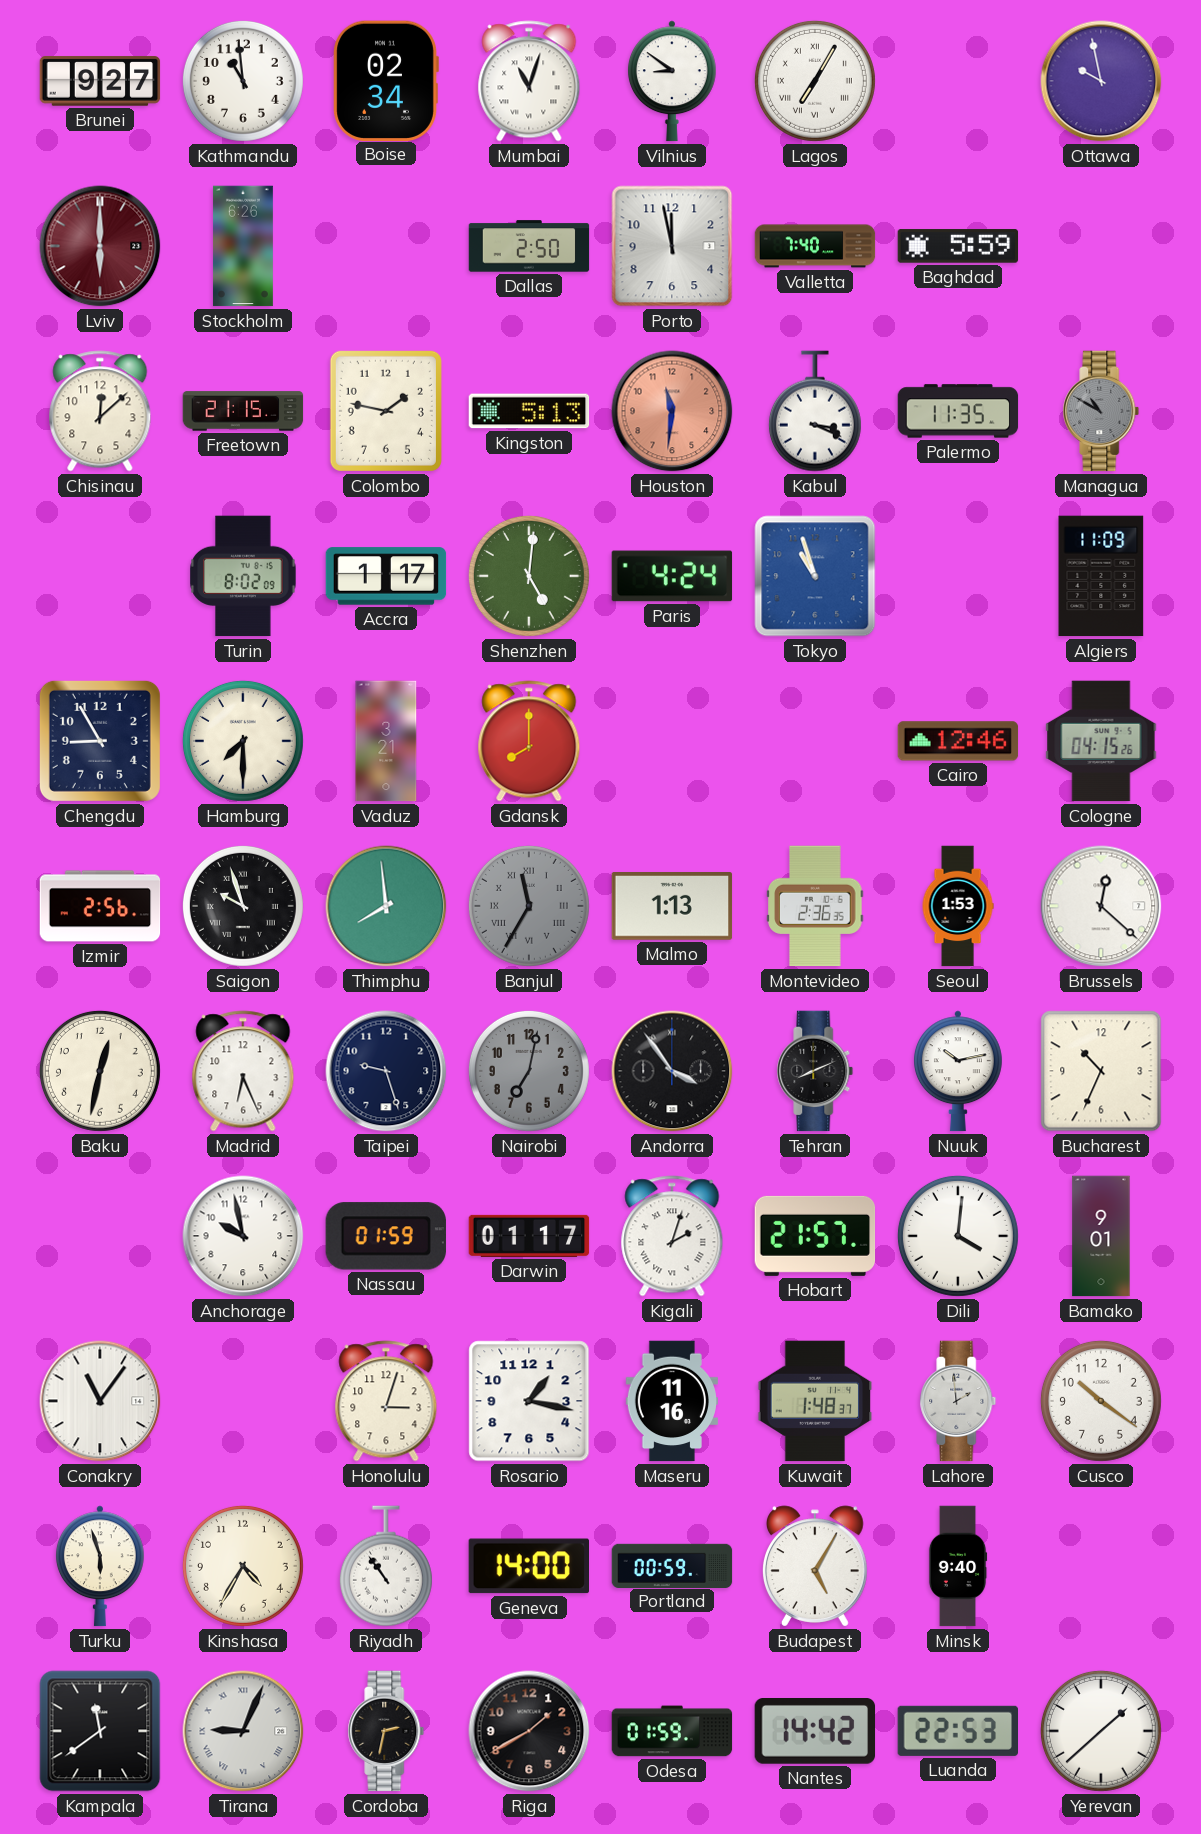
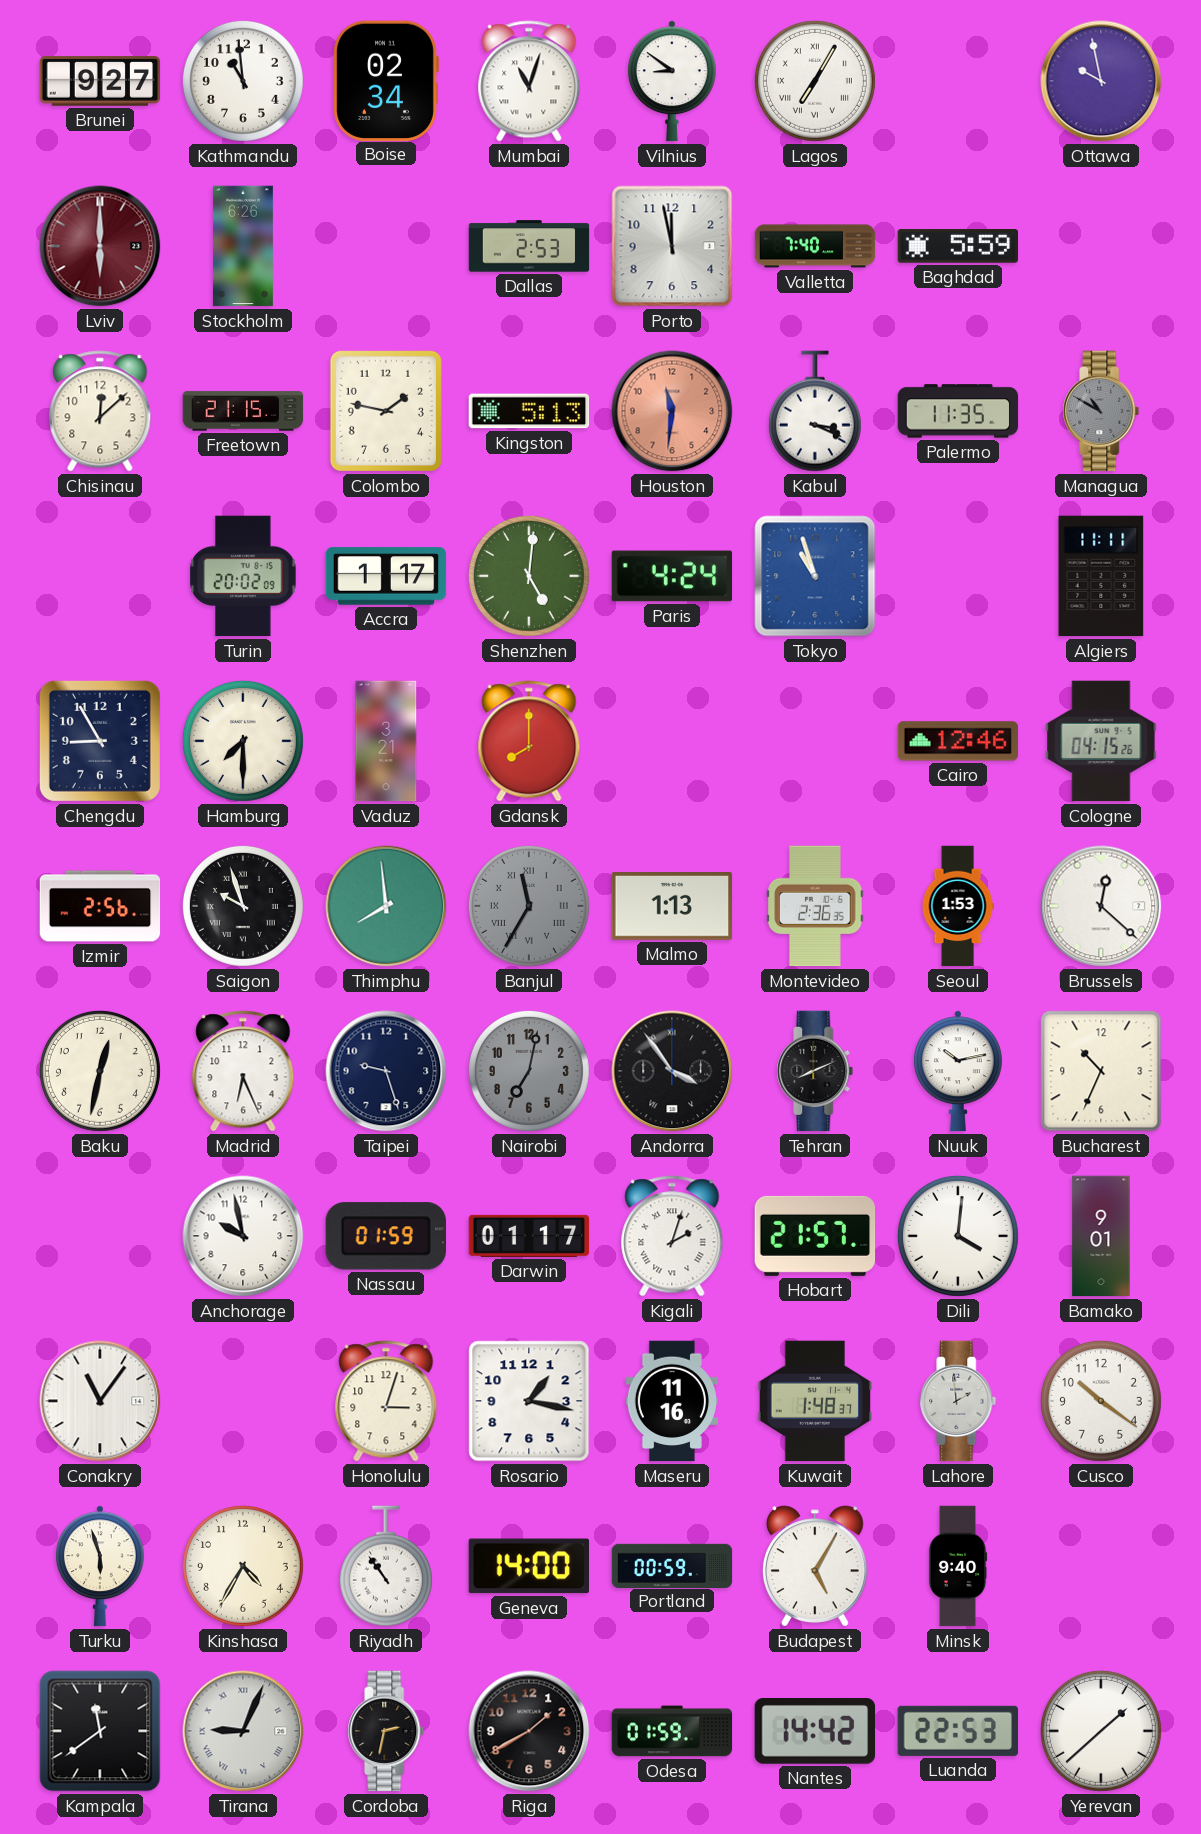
Dallas: 2:50 -> 2:53
Turin: 8:02 -> 20:02
Algiers: 11:09 -> 11:11
